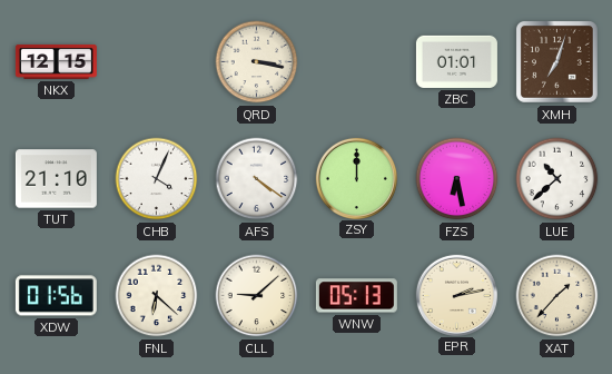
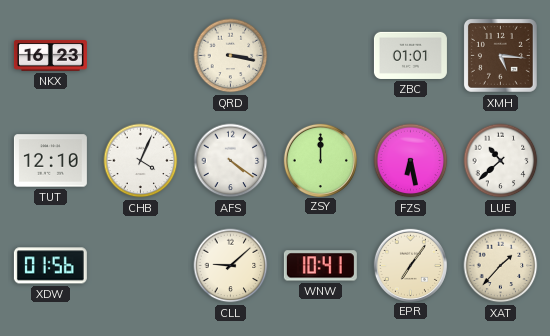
NKX: 12:15 -> 16:23
XMH: 7:03 -> 5:16
TUT: 21:10 -> 12:10
FNL: 6:22 -> none
WNW: 05:13 -> 10:41
EPR: 2:13 -> 7:06
